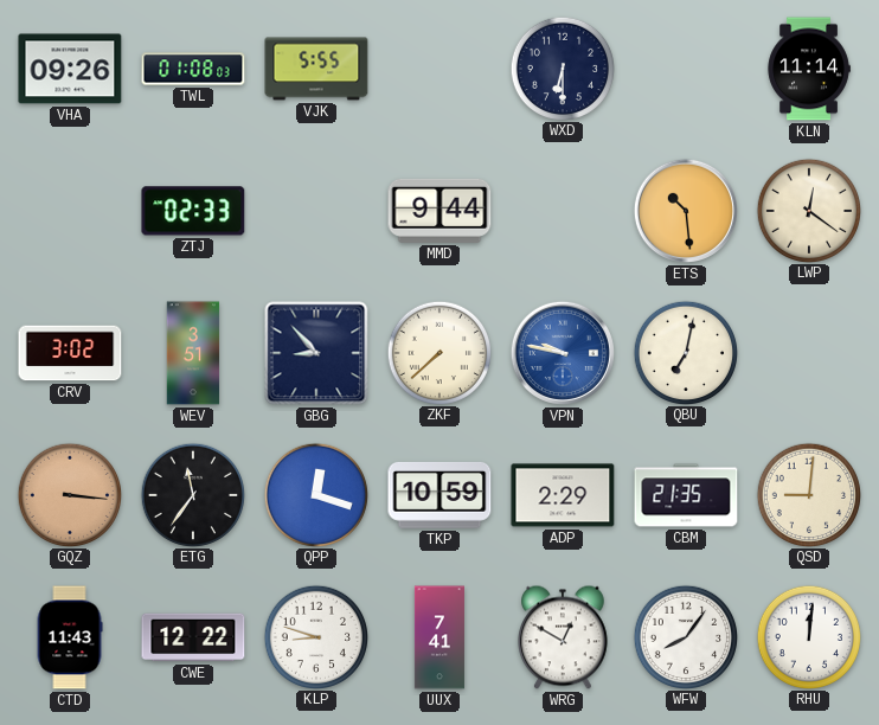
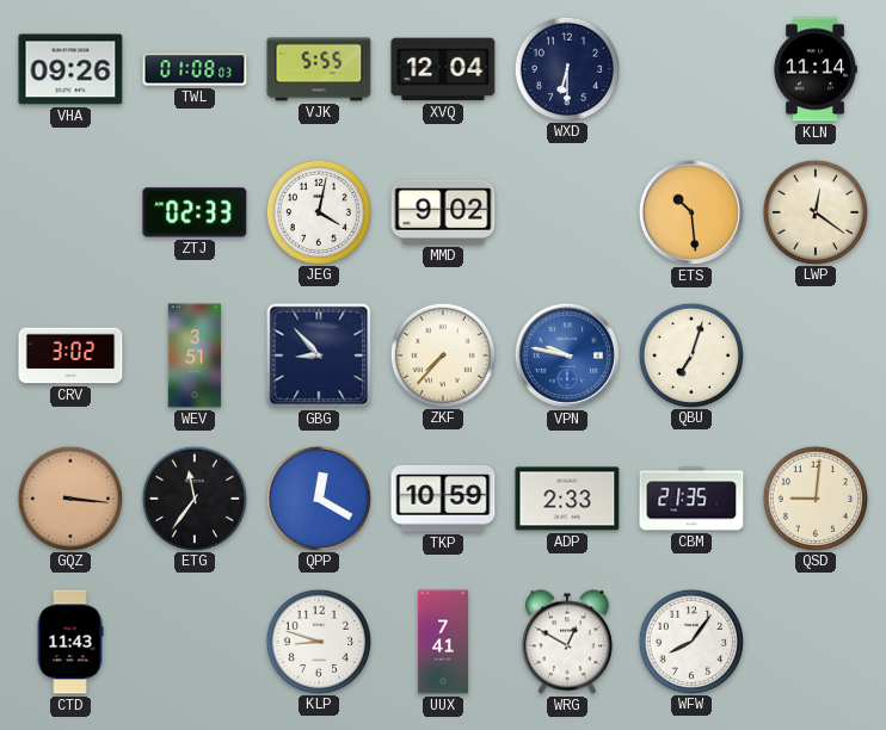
XVQ: none -> 12:04
JEG: none -> 4:02
MMD: 9:44 -> 9:02
ZKF: 7:38 -> 7:37
QBU: 7:02 -> 7:03
QPP: 12:18 -> 12:20
ADP: 2:29 -> 2:33
CWE: 12:22 -> none
RHU: 12:01 -> none
